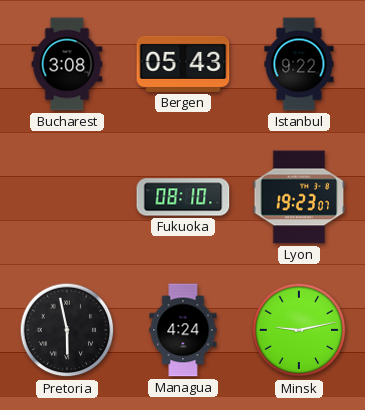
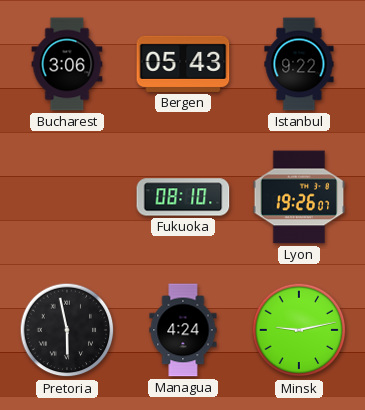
Bucharest: 3:08 -> 3:06
Lyon: 19:23 -> 19:26
